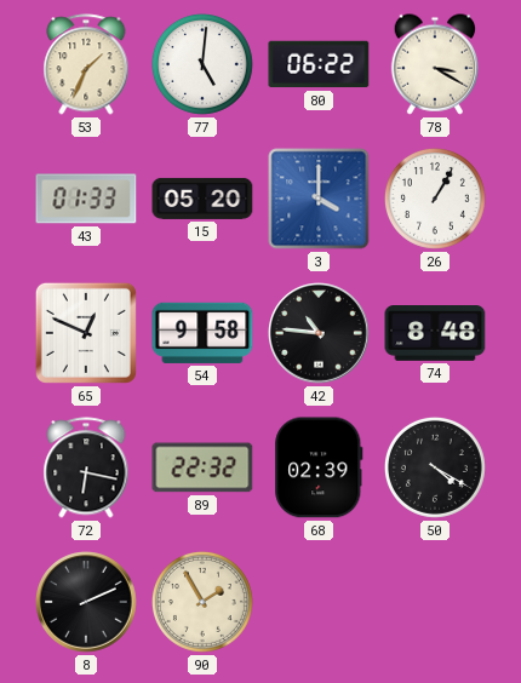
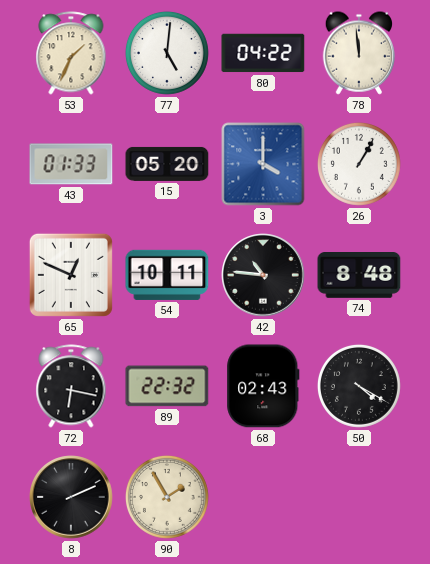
80: 06:22 -> 04:22
78: 3:20 -> 11:59
54: 9:58 -> 10:11
68: 02:39 -> 02:43
